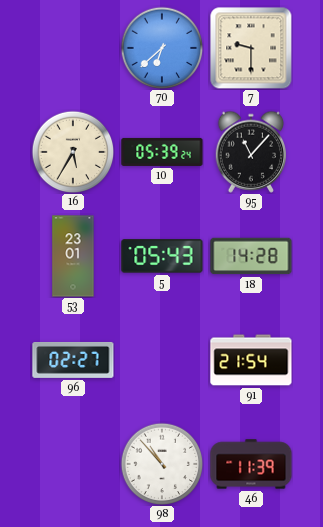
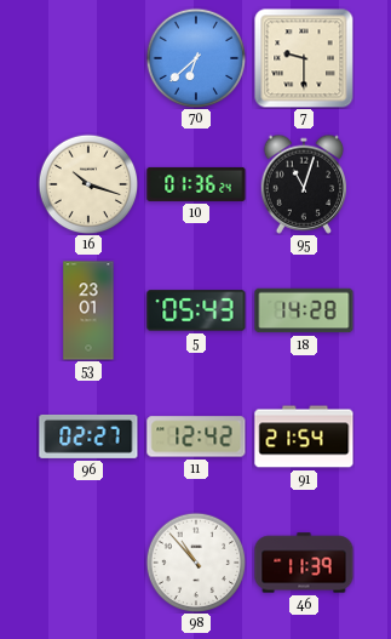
16: 5:35 -> 10:18
10: 05:39 -> 01:36
95: 11:07 -> 11:03
11: none -> 12:42
